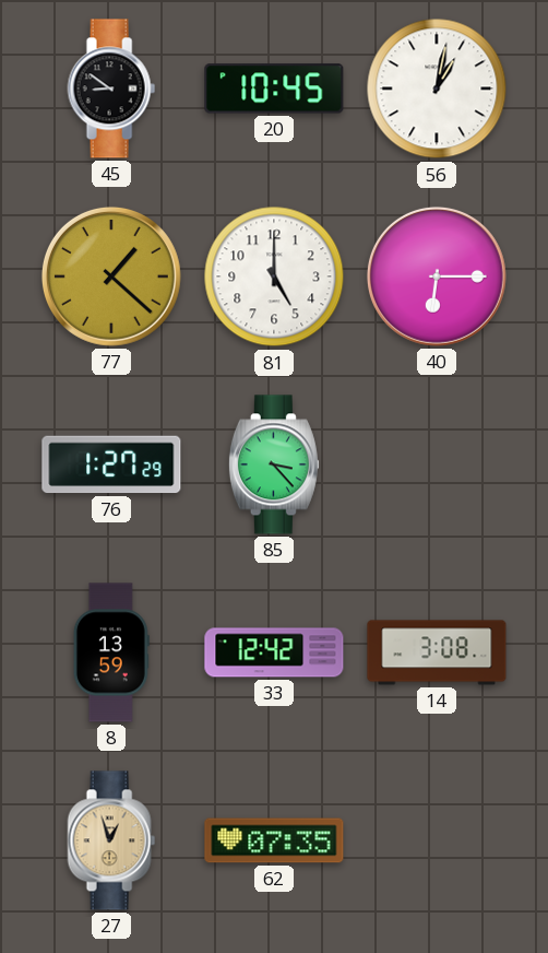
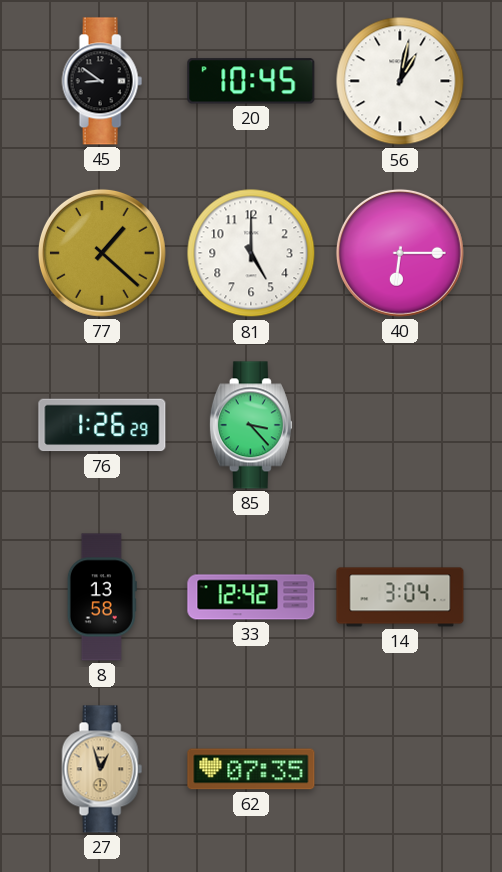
76: 1:27 -> 1:26
8: 13:59 -> 13:58
14: 3:08 -> 3:04
